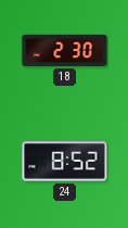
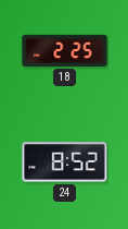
18: 2:30 -> 2:25
